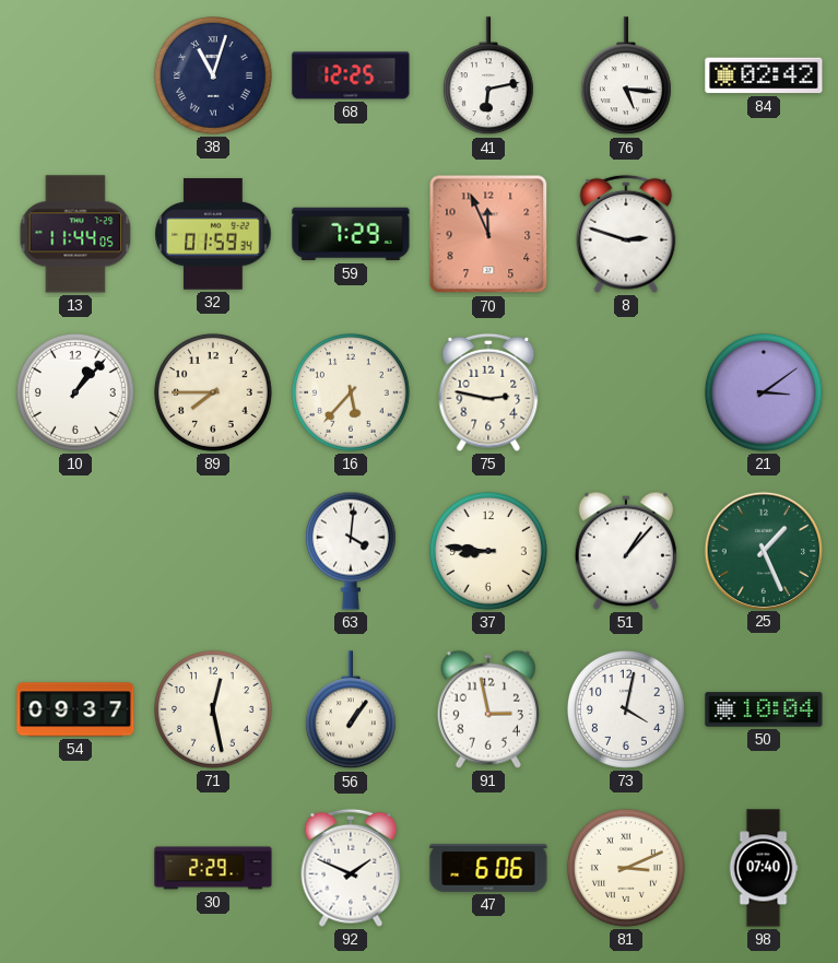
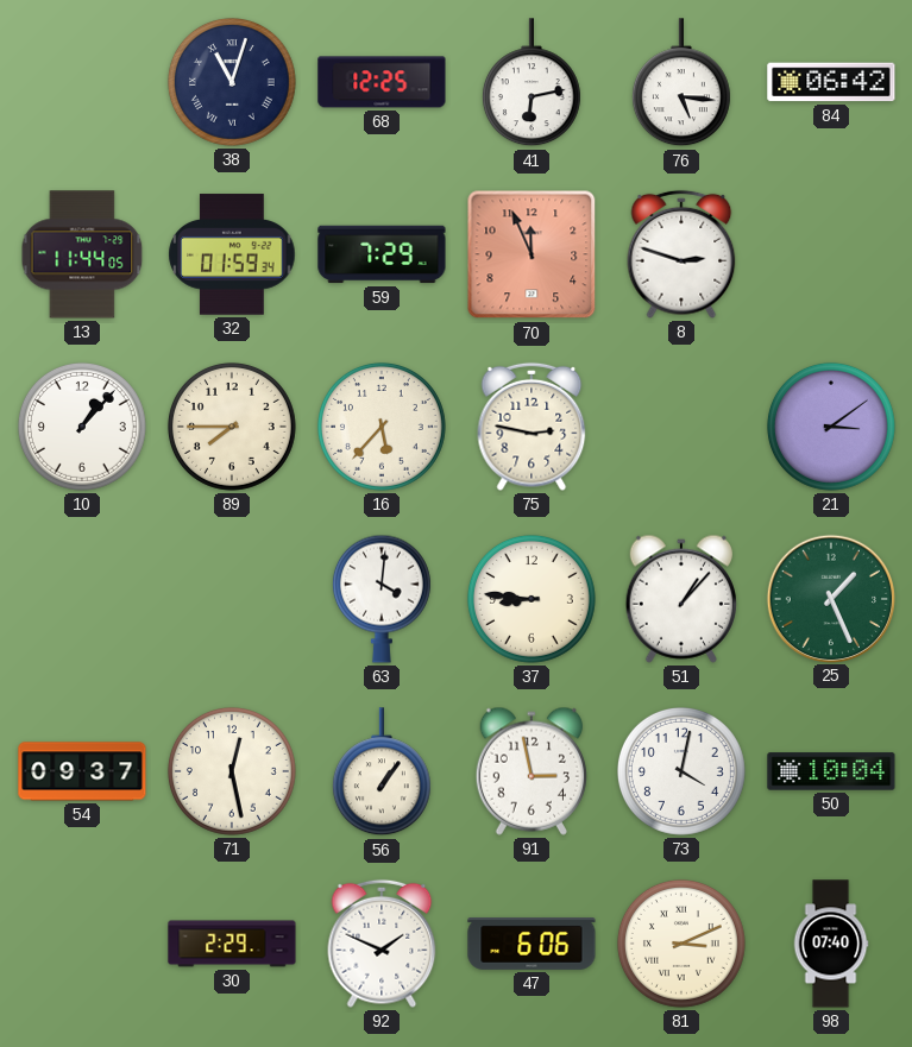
84: 02:42 -> 06:42
